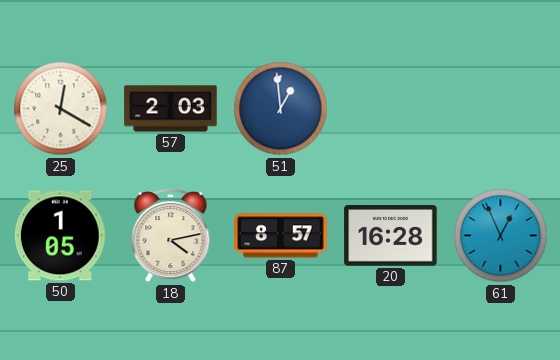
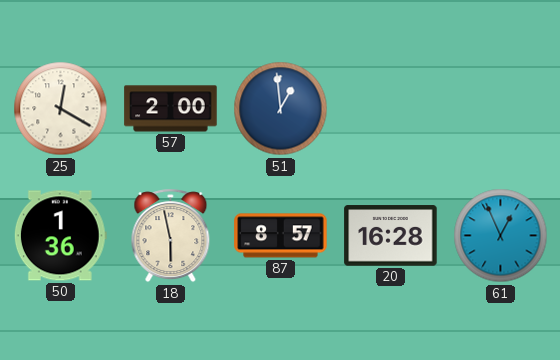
57: 2:03 -> 2:00
50: 1:05 -> 1:36
18: 4:13 -> 5:58
